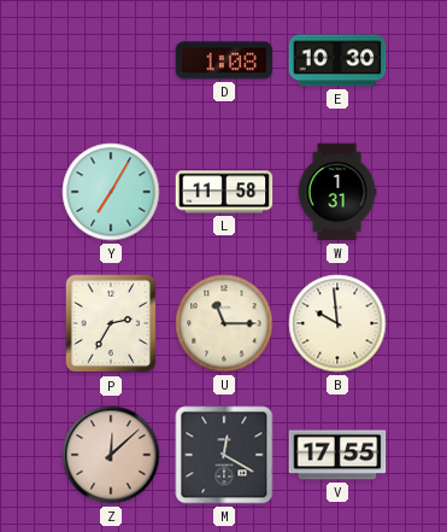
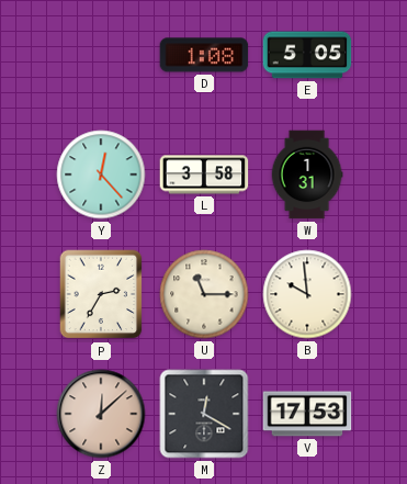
E: 10:30 -> 5:05
Y: 7:05 -> 12:23
L: 11:58 -> 3:58
V: 17:55 -> 17:53
